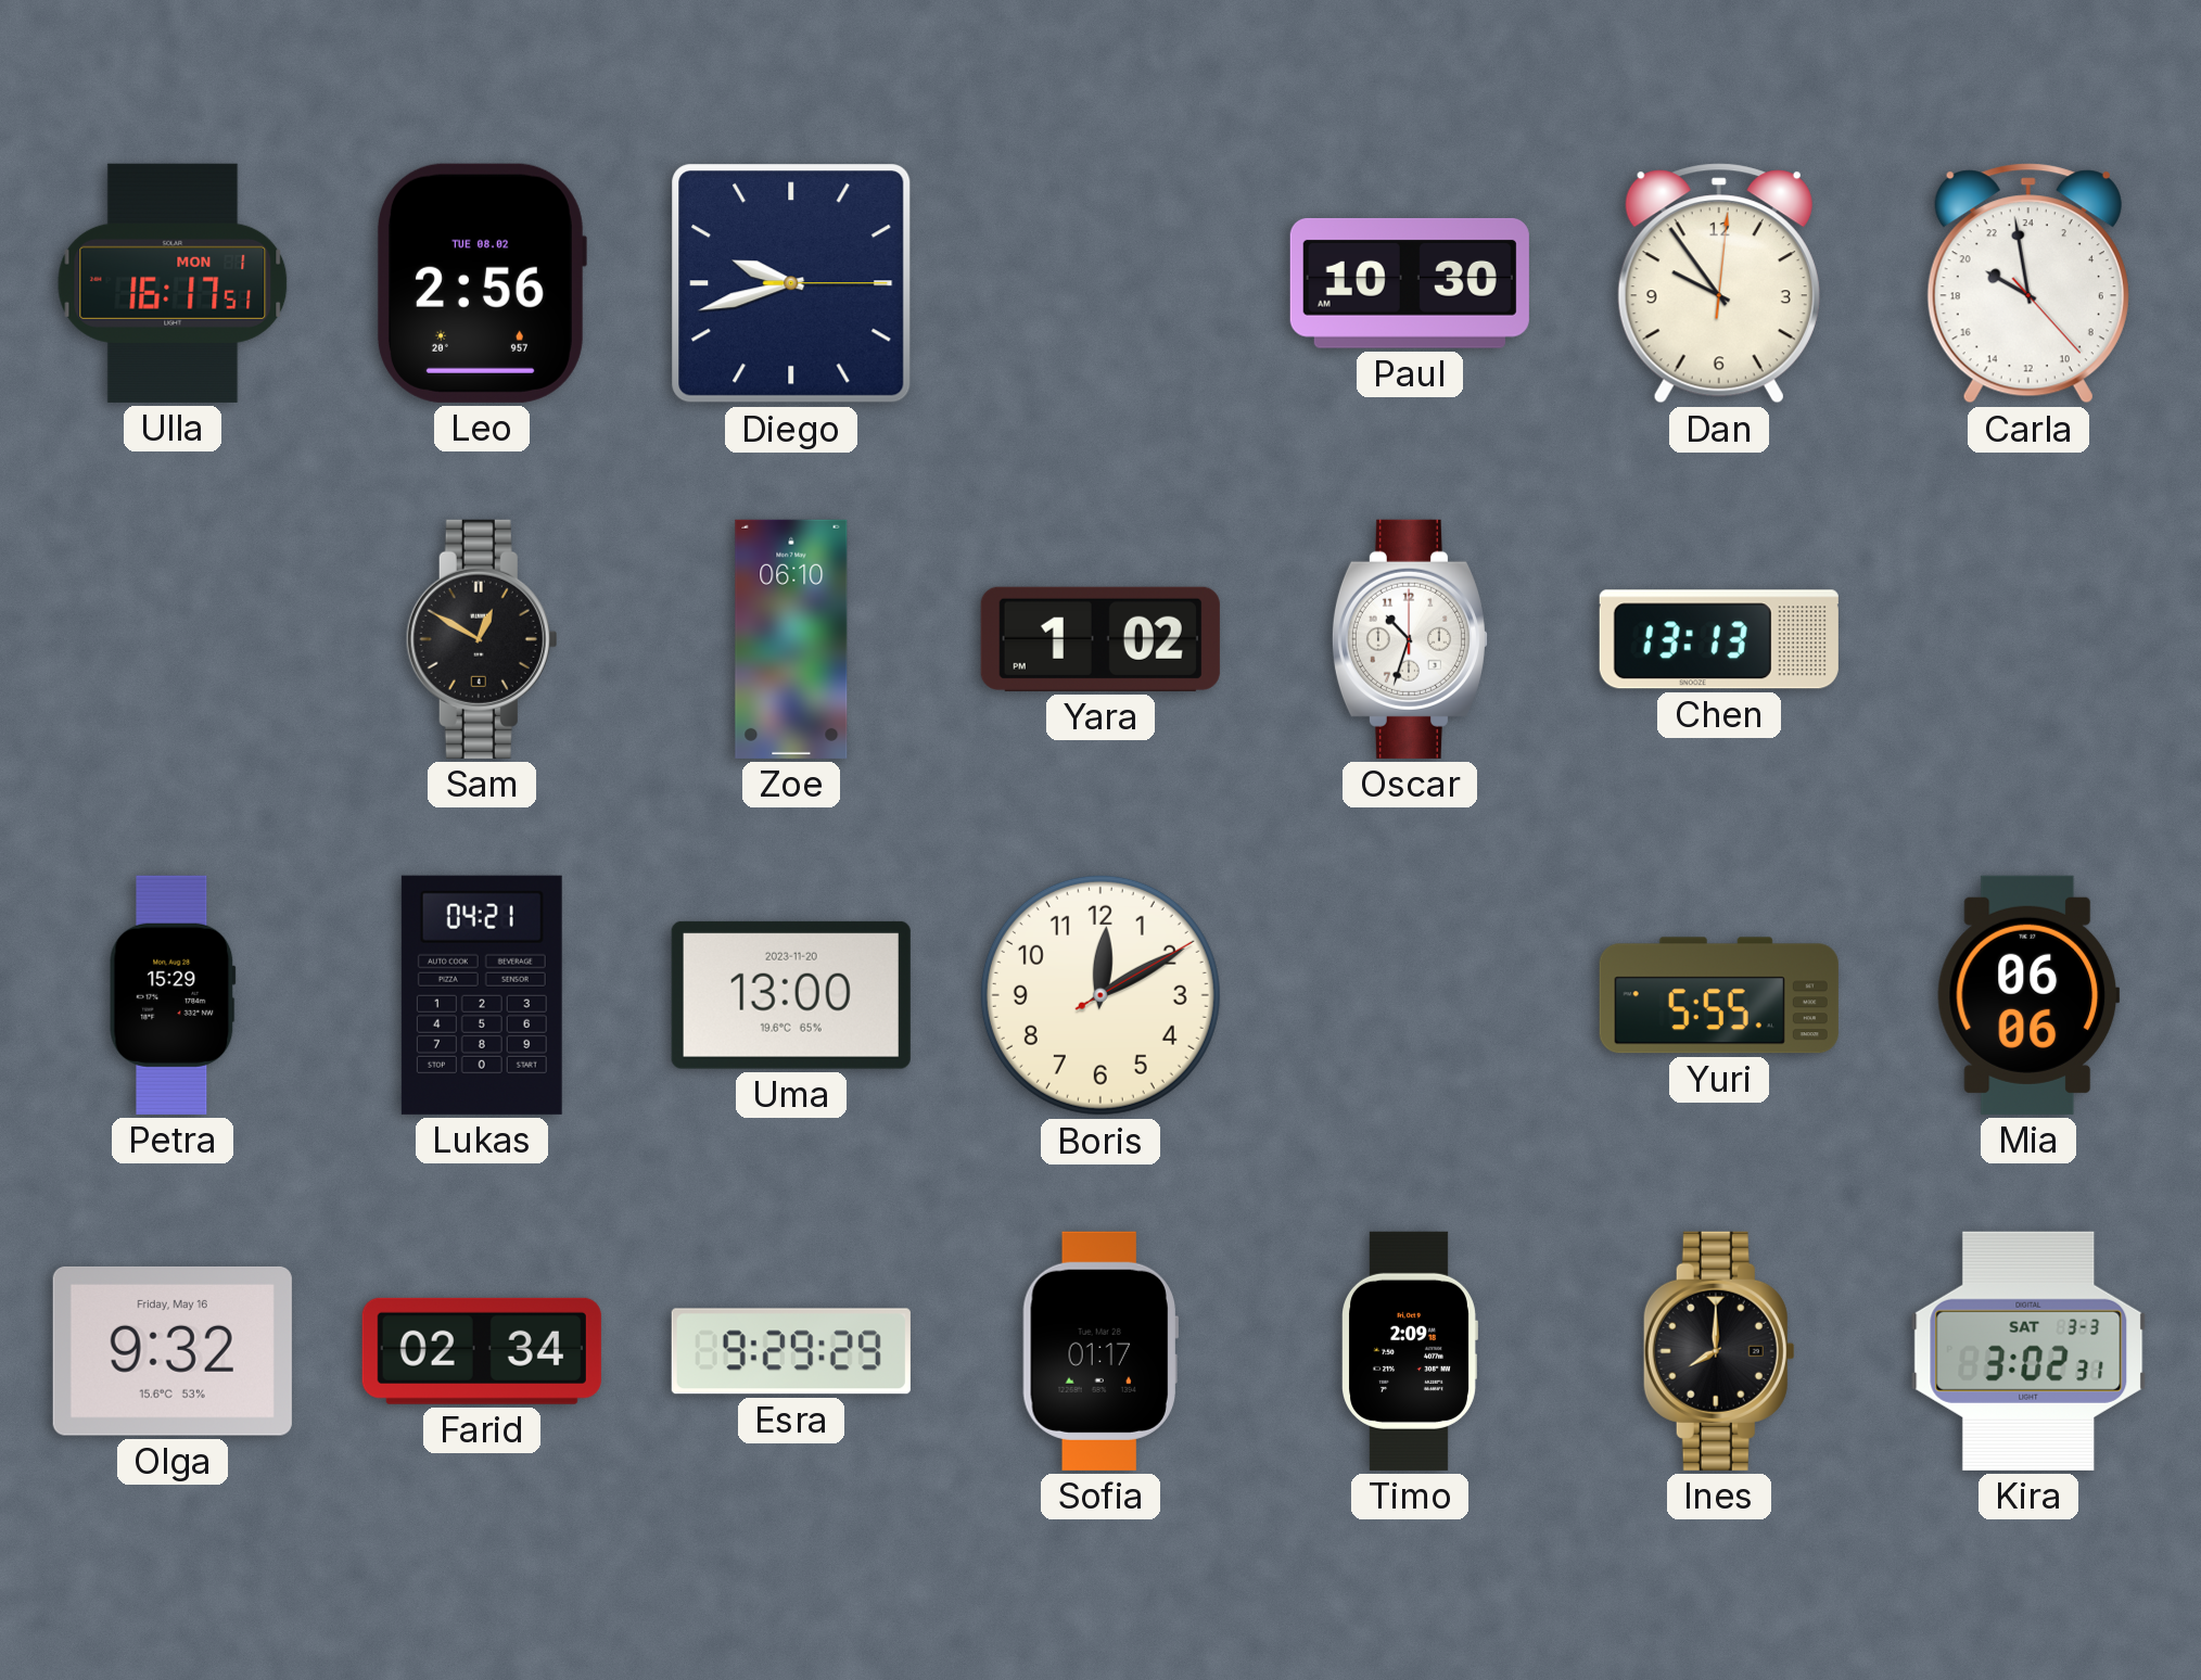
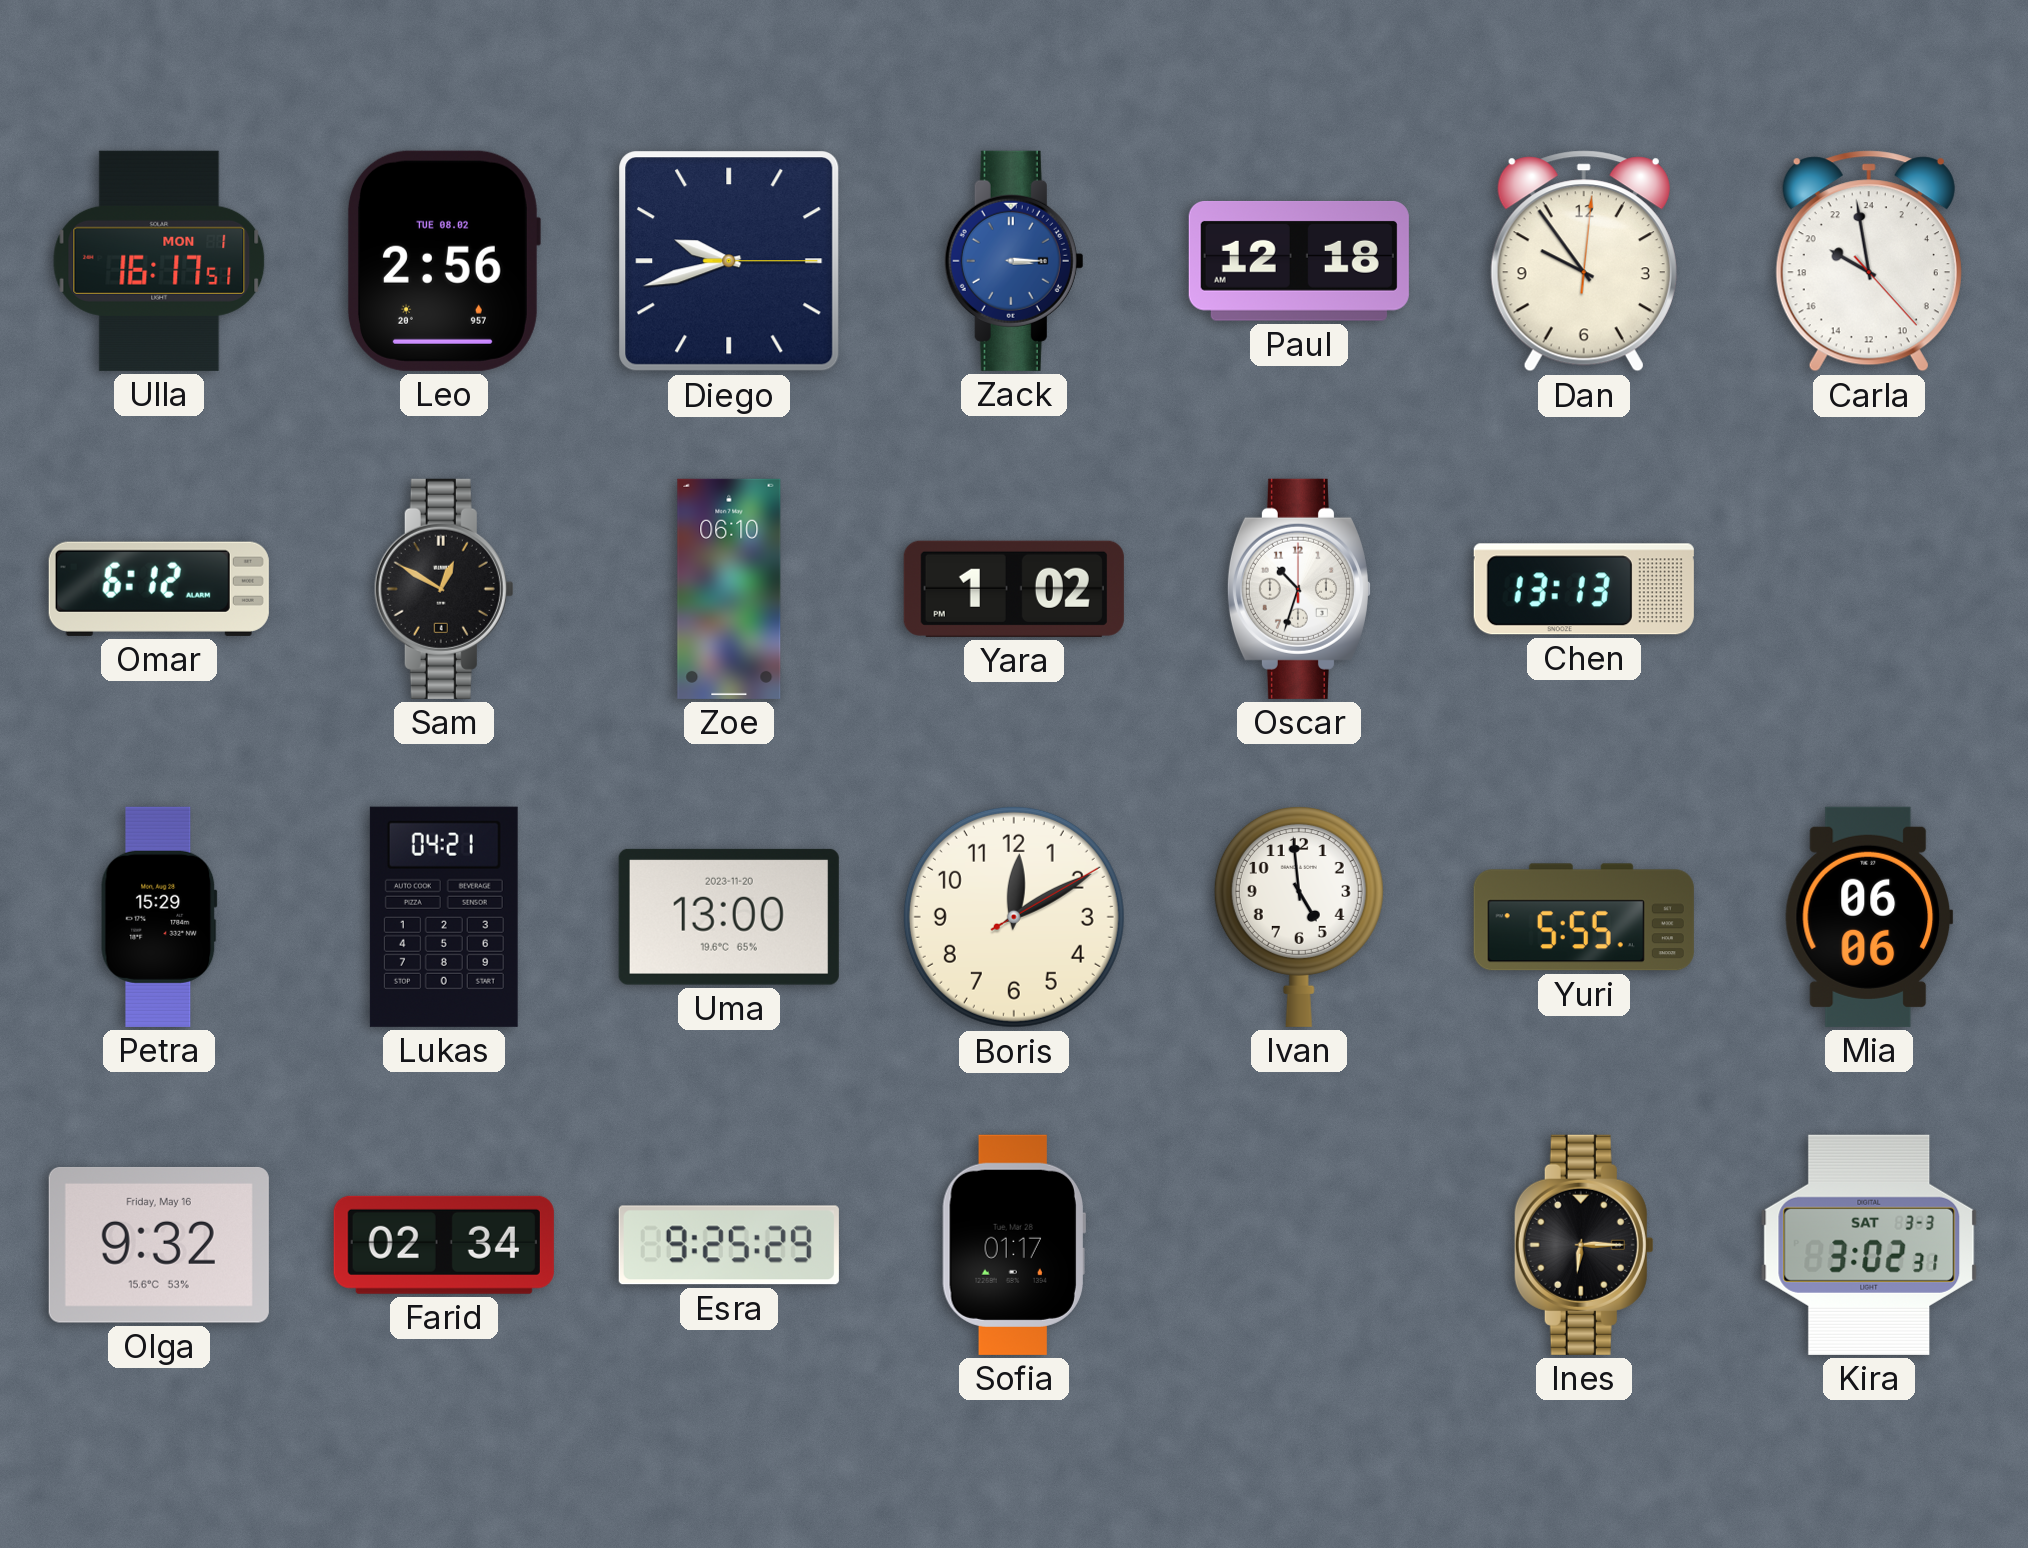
Zack: none -> 3:15
Paul: 10:30 -> 12:18
Omar: none -> 6:12
Ivan: none -> 4:59
Esra: 9:29 -> 9:25
Timo: 2:09 -> none
Ines: 8:00 -> 6:15
